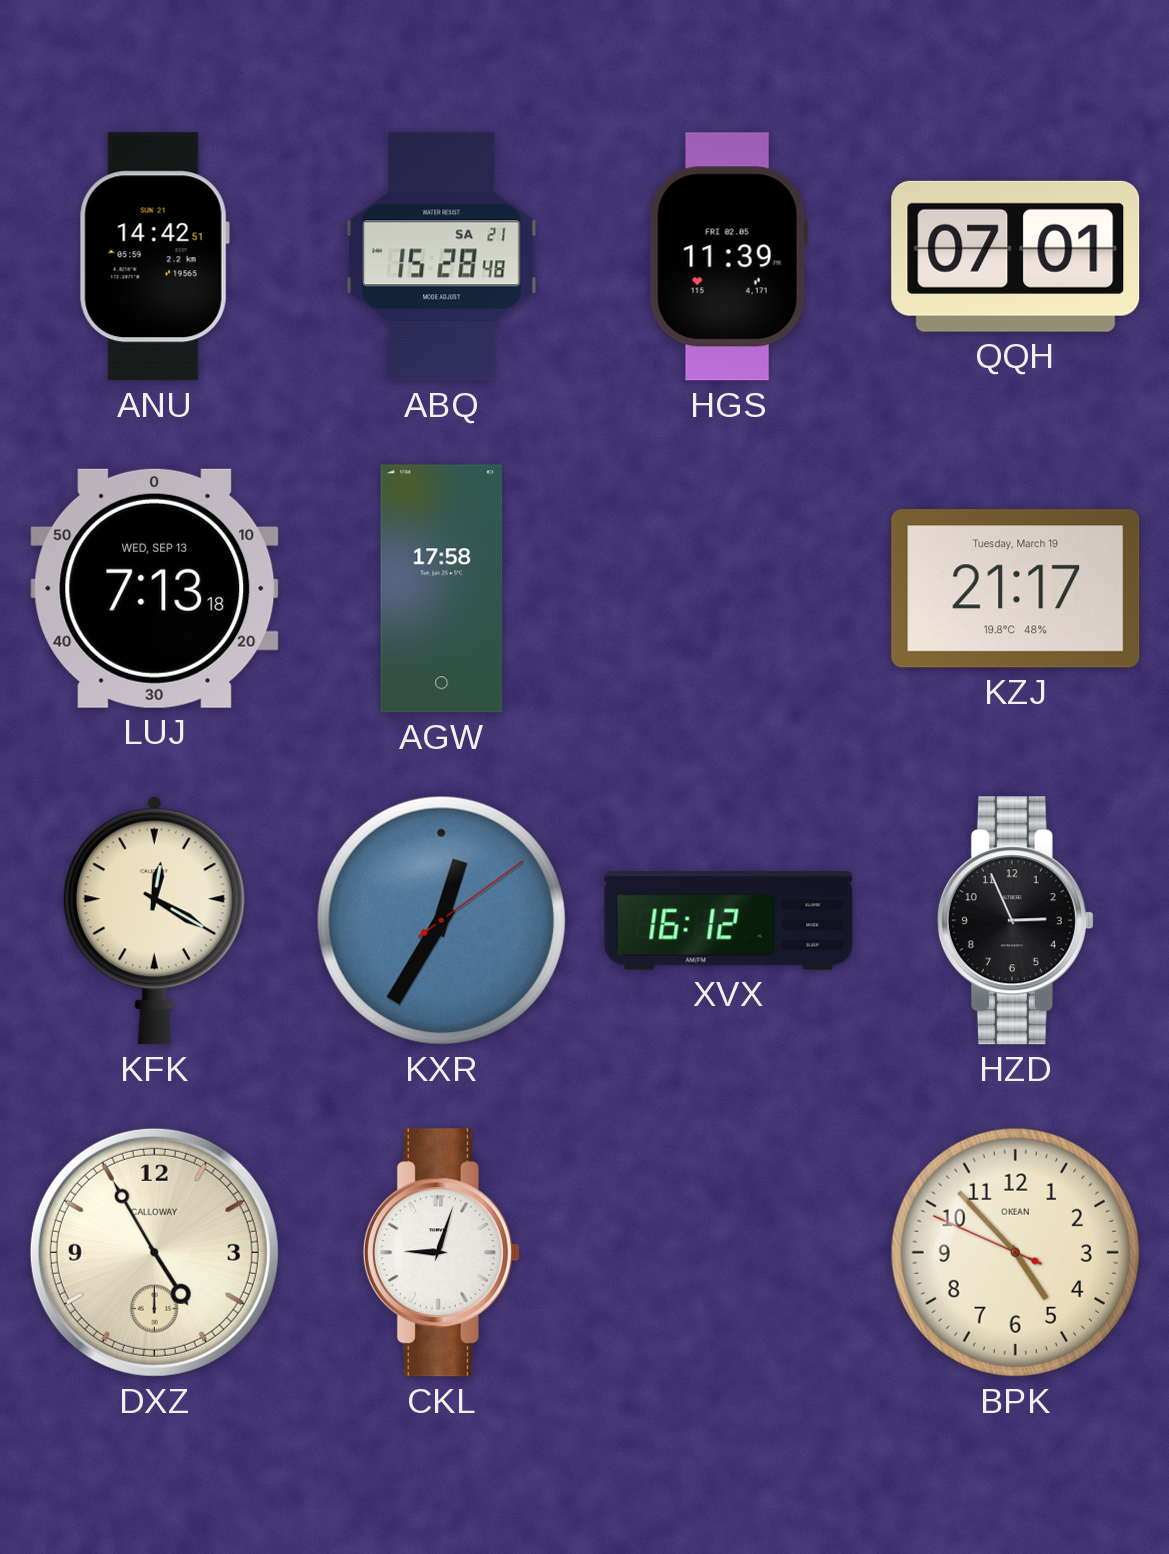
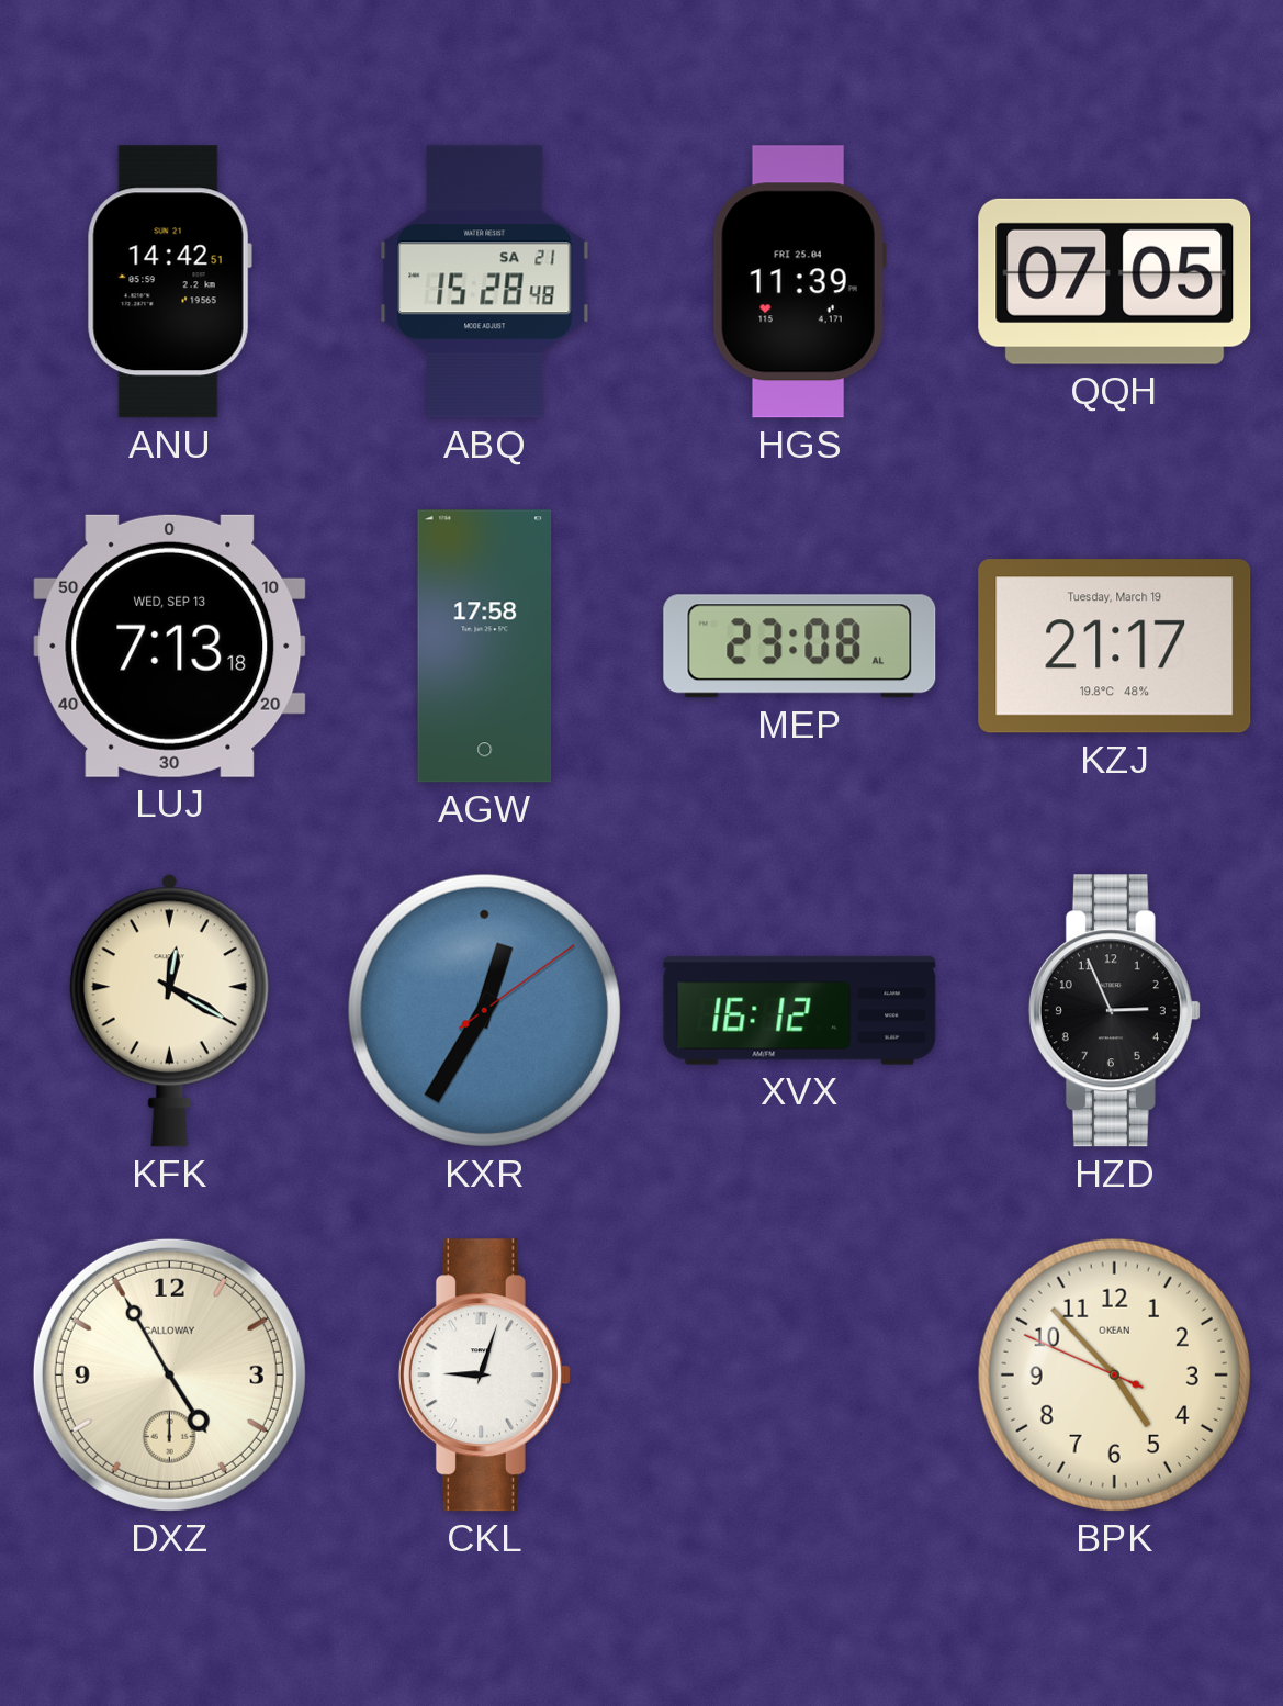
HGS date: FRI 02.05 -> FRI 25.04
QQH: 07:01 -> 07:05
MEP: none -> 23:08
